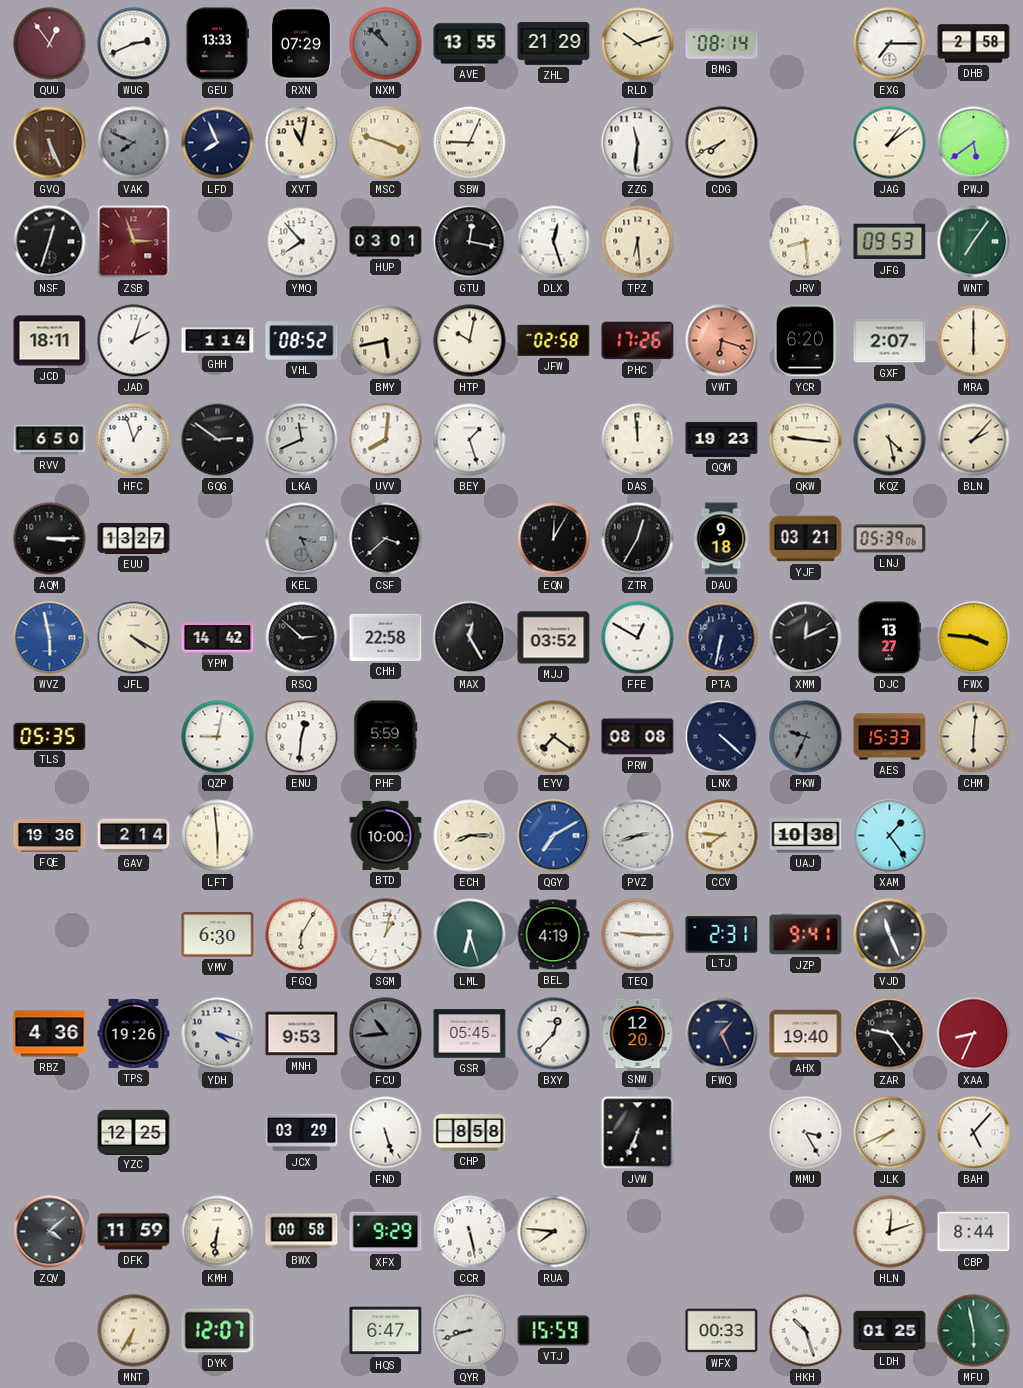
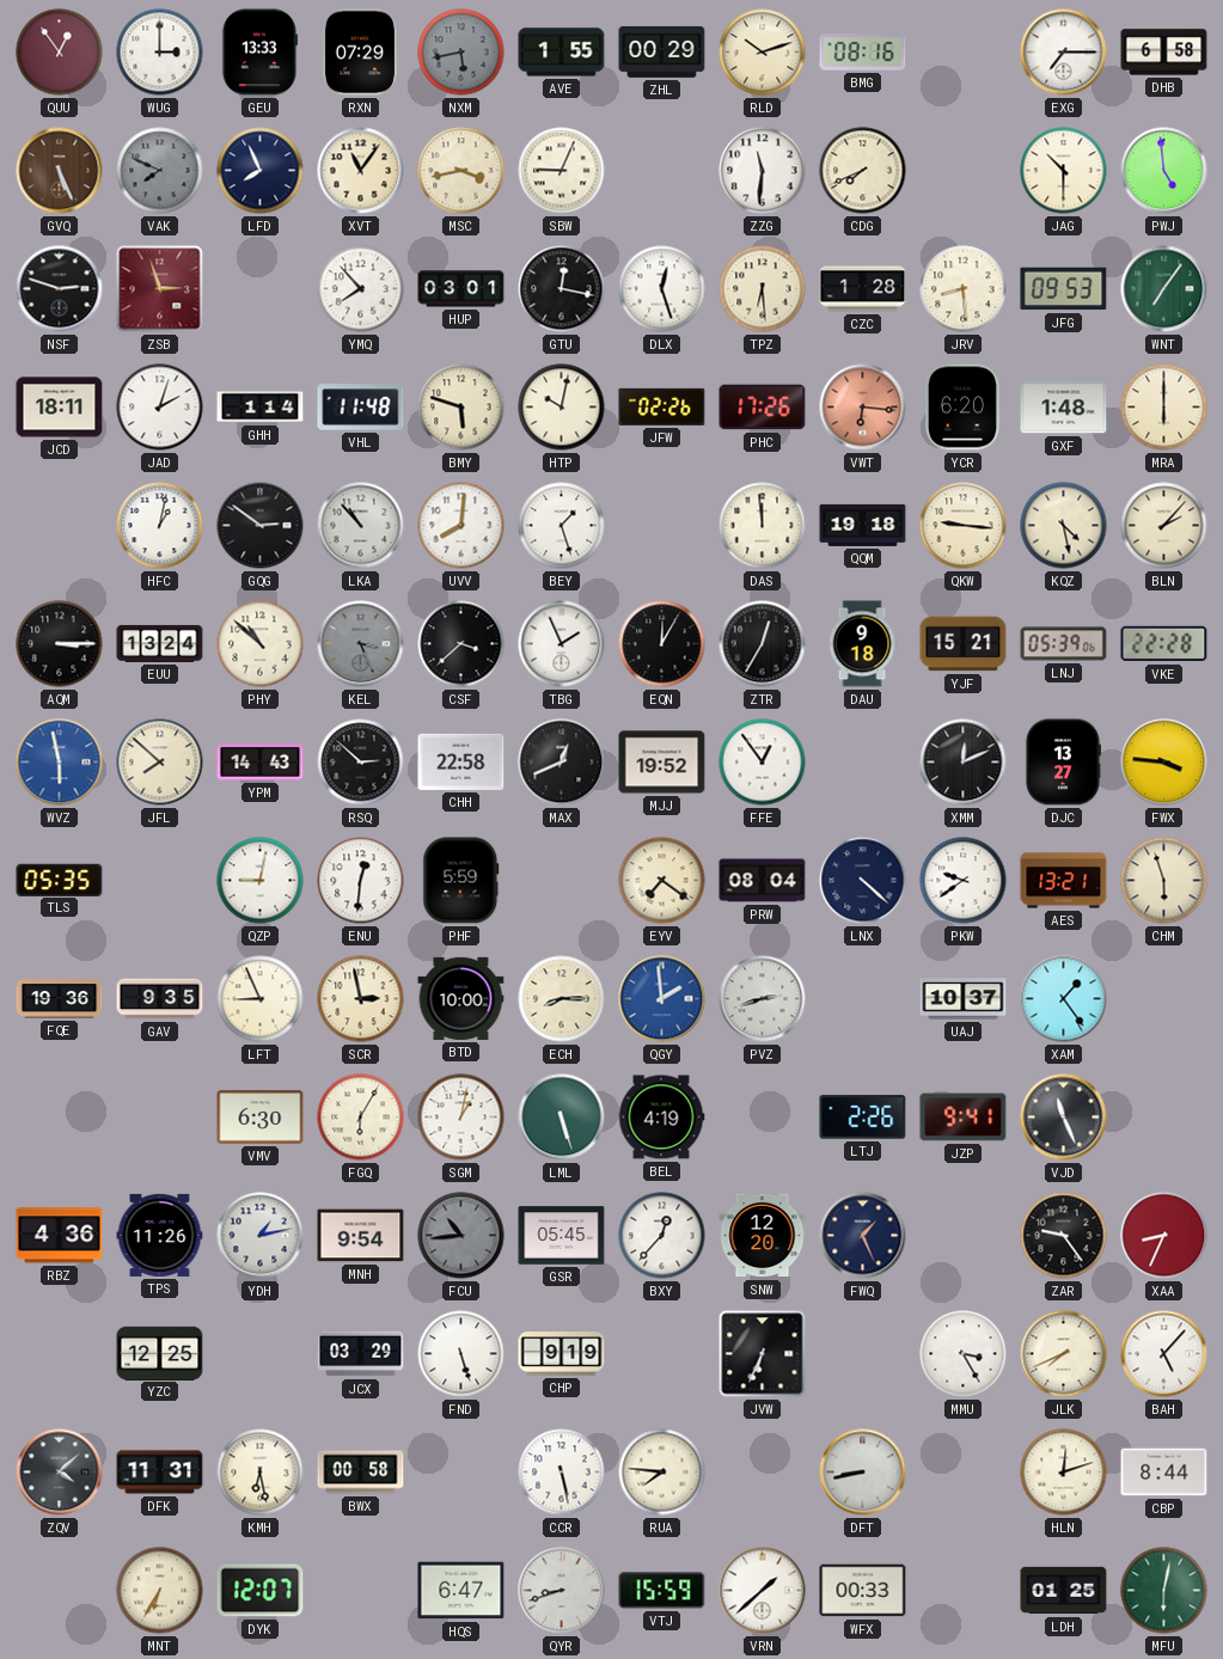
WUG: 2:41 -> 3:00
NXM: 10:52 -> 5:43
AVE: 13:55 -> 1:55
ZHL: 21:29 -> 00:29
BMG: 08:14 -> 08:16
DHB: 2:58 -> 6:58
XVT: 11:02 -> 11:06
MSC: 3:48 -> 3:43
JAG: 1:09 -> 10:30
PWJ: 5:39 -> 4:59
NSF: 12:33 -> 2:48
CZC: none -> 1:28
VHL: 08:52 -> 11:48
BMY: 5:43 -> 5:48
JFW: 02:58 -> 02:26
VWT: 6:18 -> 6:16
GXF: 2:07 -> 1:48
RVV: 6:50 -> none
HFC: 12:57 -> 1:02
LKA: 11:41 -> 10:53
QQM: 19:23 -> 19:18
EUU: 13:27 -> 13:24
PHY: none -> 10:52
TBG: none -> 1:56
YJF: 03:21 -> 15:21
VKE: none -> 22:28
JFL: 4:20 -> 7:52
YPM: 14:42 -> 14:43
MAX: 12:25 -> 12:41
MJJ: 03:52 -> 19:52
FFE: 12:50 -> 12:54
PTA: 6:32 -> none
PRW: 08:08 -> 08:04
PKW: 9:34 -> 9:39
PKW dial: grey -> white
AES: 15:33 -> 13:21
CHM: 6:01 -> 5:57
GAV: 2:14 -> 9:35
LFT: 5:59 -> 8:56
SCR: none -> 2:58
QGY: 7:10 -> 1:59
CCV: 7:46 -> none
UAJ: 10:38 -> 10:37
LML: 6:27 -> 5:27
TEQ: 9:15 -> none
LTJ: 2:31 -> 2:26
TPS: 19:26 -> 11:26
YDH: 4:18 -> 1:13
MNH: 9:53 -> 9:54
AHX: 19:40 -> none
CHP: 8:58 -> 9:19
DFK: 11:59 -> 11:31
KMH: 6:31 -> 6:28
XFX: 9:29 -> none
DFT: none -> 8:43
VRN: none -> 1:38
HKH: 10:27 -> none
MFU: 5:58 -> 6:02
